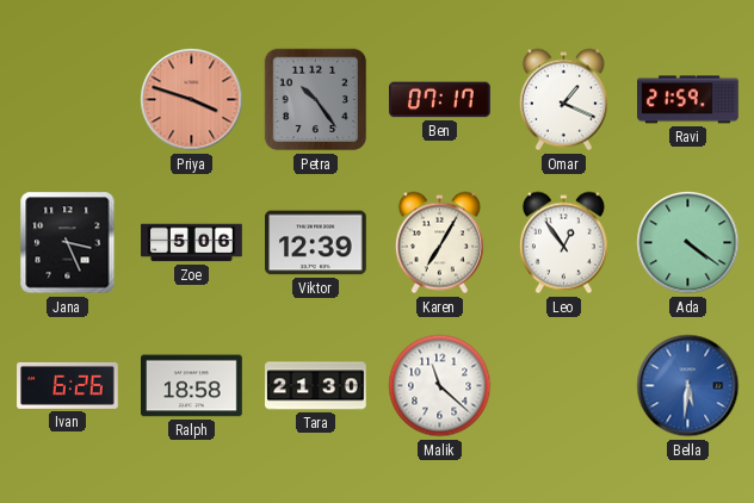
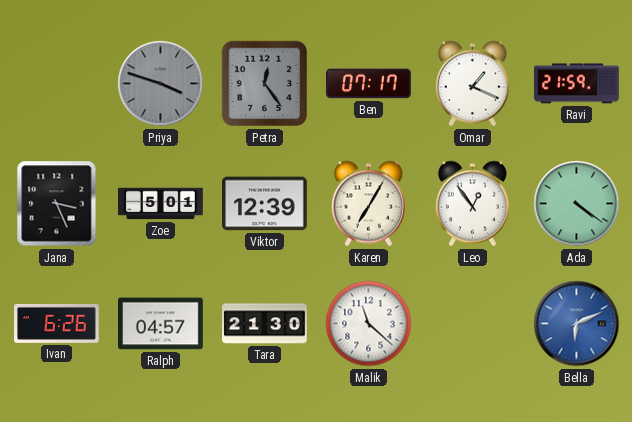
Priya dial: salmon -> grey
Petra: 10:24 -> 12:24
Zoe: 5:06 -> 5:01
Ralph: 18:58 -> 04:57
Bella: 5:31 -> 6:11
